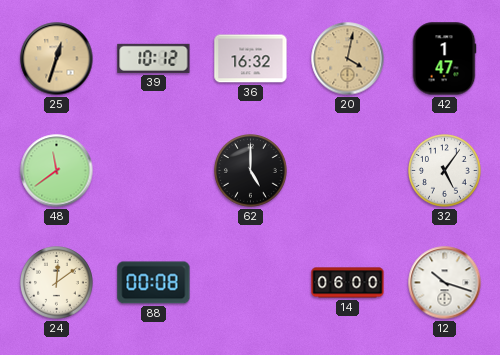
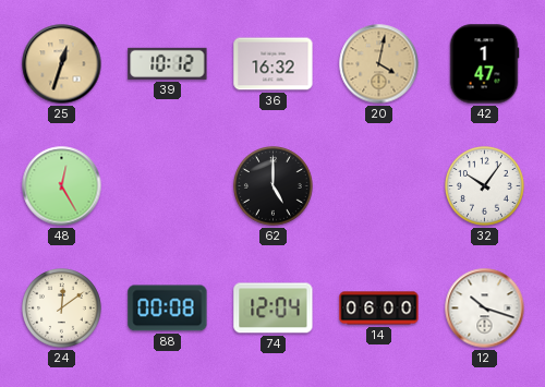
48: 11:39 -> 12:25
32: 5:06 -> 10:06
74: none -> 12:04
